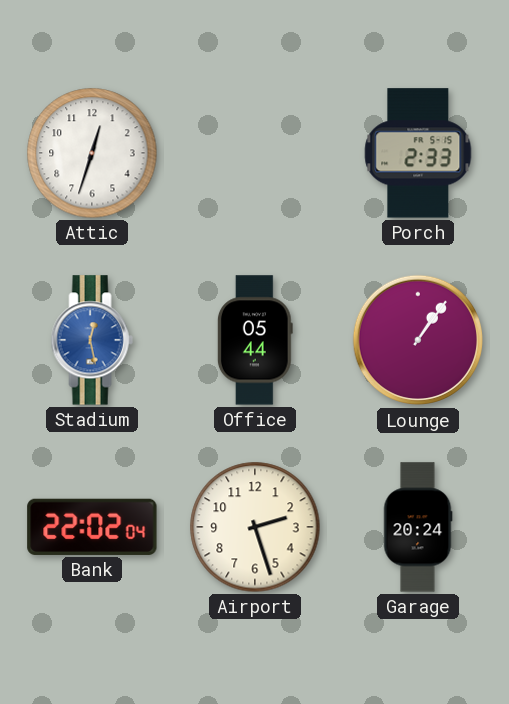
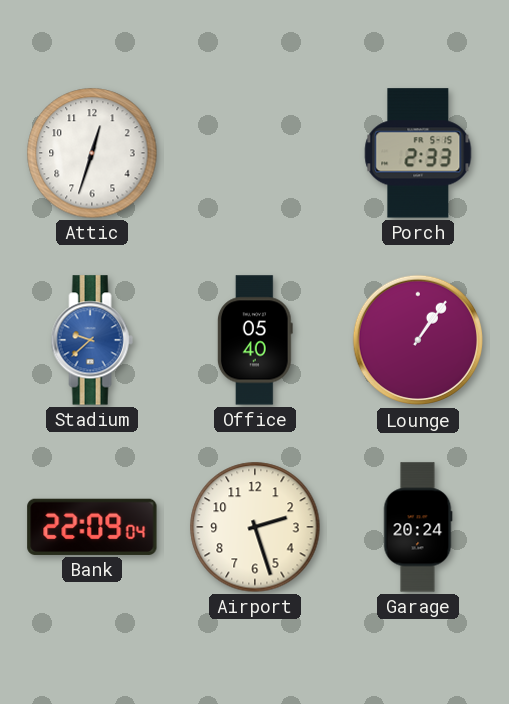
Stadium: 12:28 -> 9:38
Office: 05:44 -> 05:40
Bank: 22:02 -> 22:09
